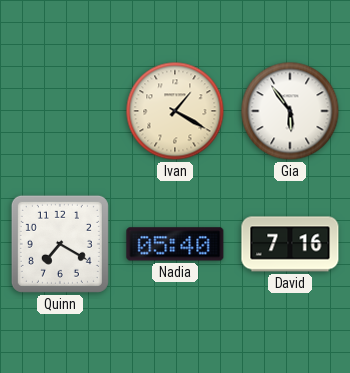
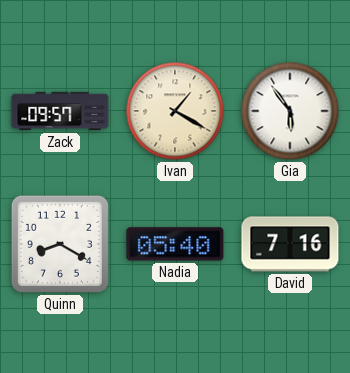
Zack: none -> 09:57
Quinn: 7:20 -> 8:20
